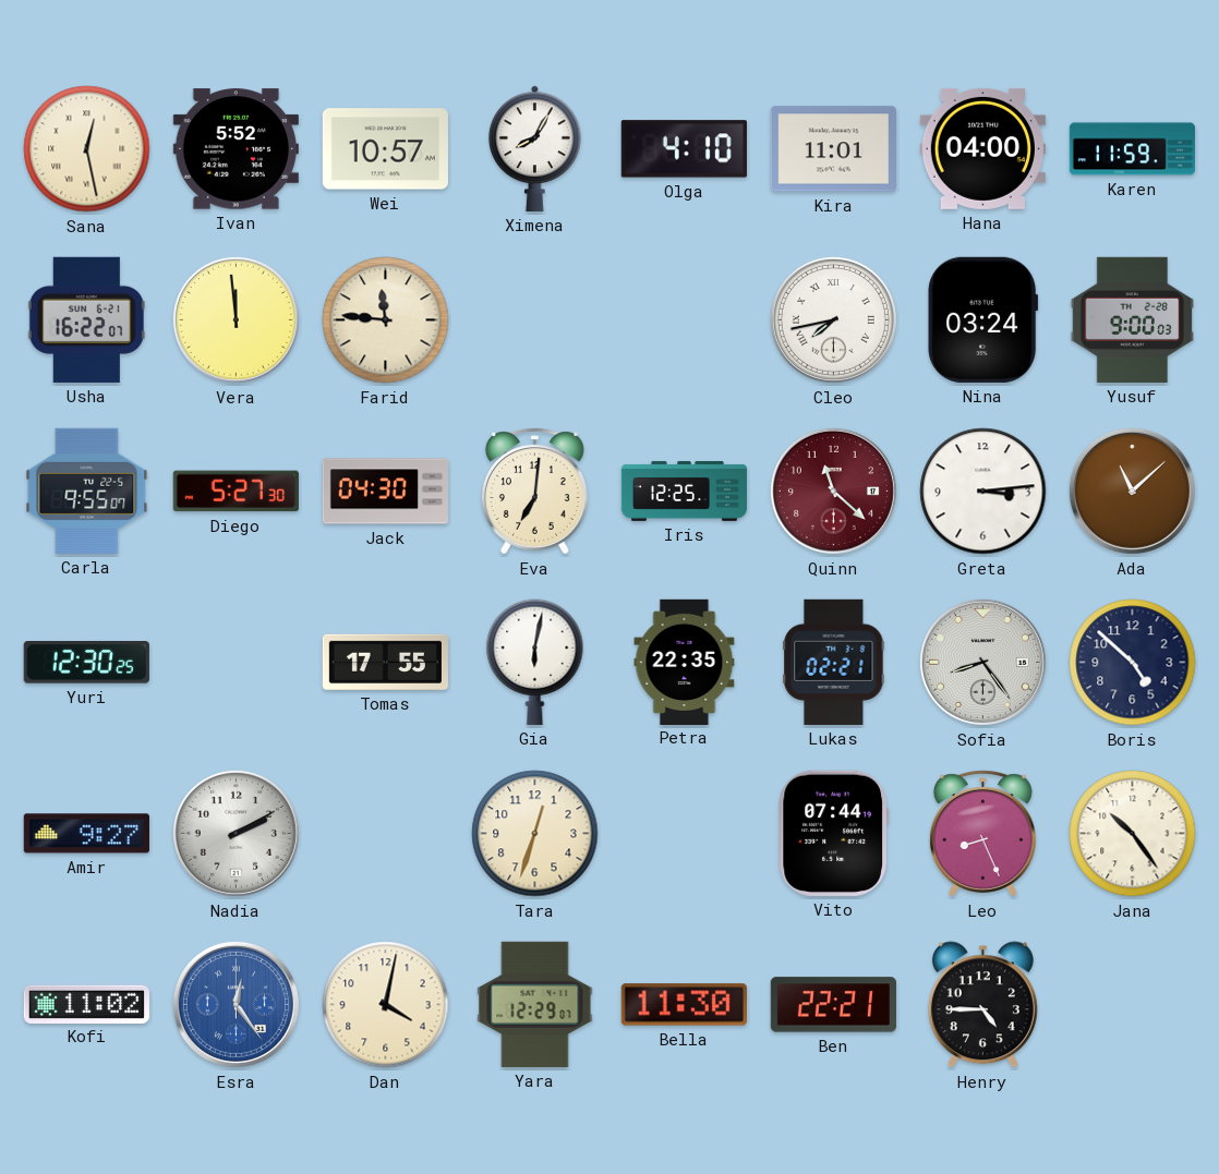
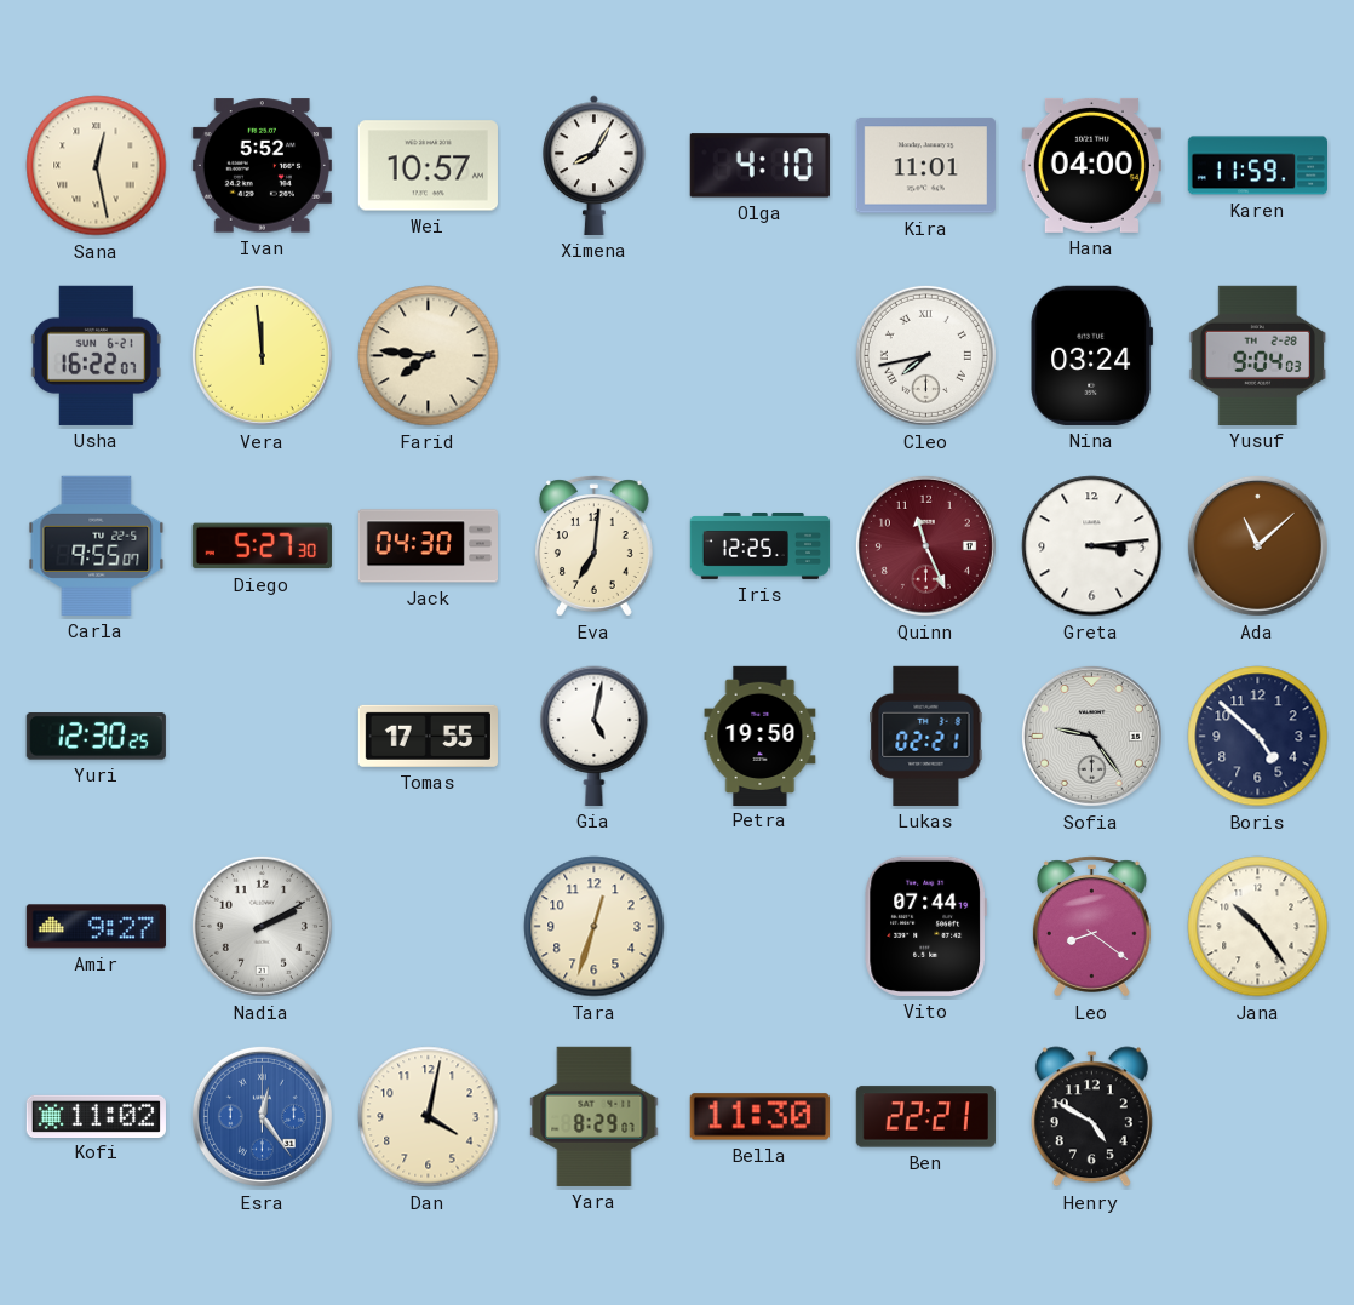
Farid: 11:46 -> 7:46
Yusuf: 9:00 -> 9:04
Quinn: 11:22 -> 11:26
Gia: 6:02 -> 5:02
Petra: 22:35 -> 19:50
Sofia: 8:24 -> 9:24
Leo: 8:26 -> 8:21
Yara: 12:29 -> 8:29
Henry: 4:45 -> 4:50
